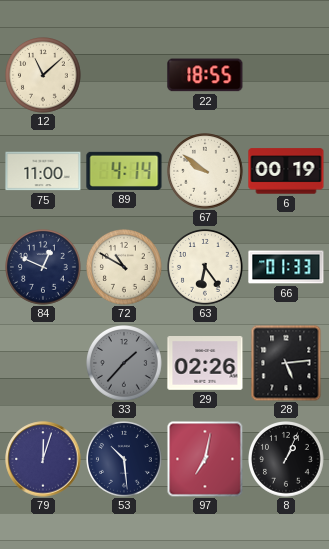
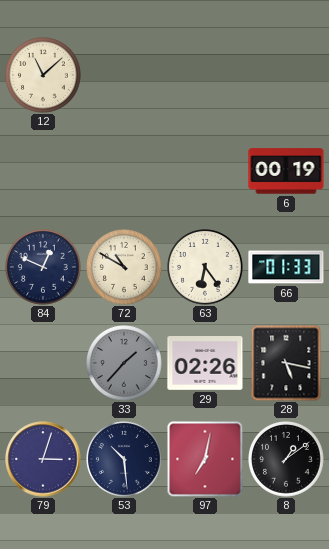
22: 18:55 -> none
75: 11:00 -> none
89: 4:14 -> none
67: 9:51 -> none
28: 5:14 -> 5:17
79: 12:03 -> 3:03
8: 1:04 -> 1:09
